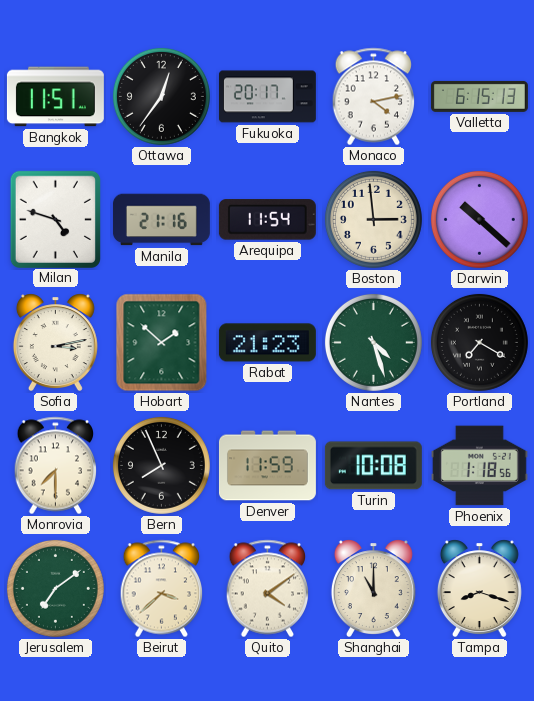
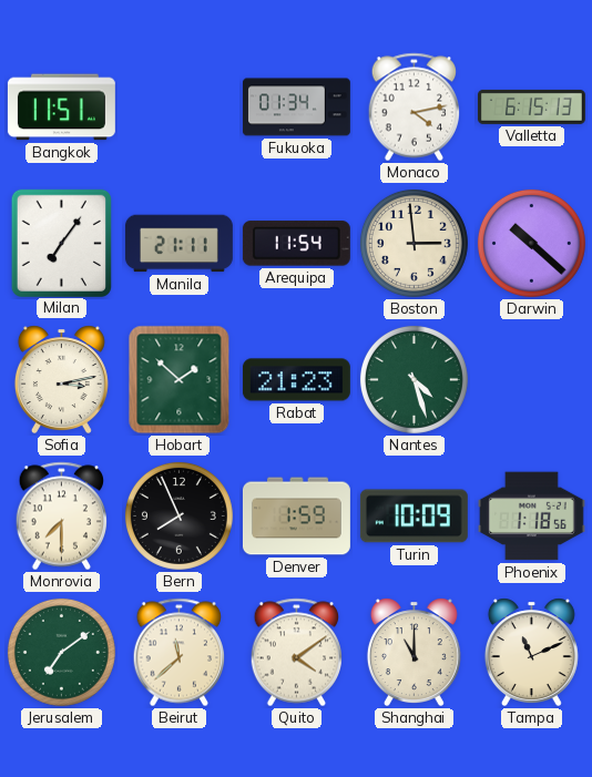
Ottawa: 12:36 -> none
Fukuoka: 20:17 -> 01:34
Milan: 4:48 -> 7:06
Manila: 21:16 -> 21:11
Portland: 7:20 -> none
Denver: 11:59 -> 1:59
Turin: 10:08 -> 10:09
Beirut: 3:38 -> 11:38
Tampa: 8:18 -> 11:11
